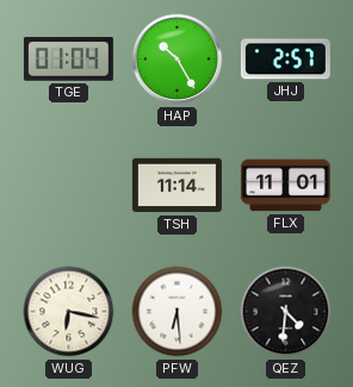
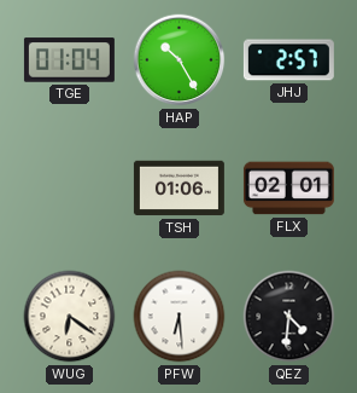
TSH: 11:14 -> 01:06
FLX: 11:01 -> 02:01
WUG: 6:17 -> 6:21
